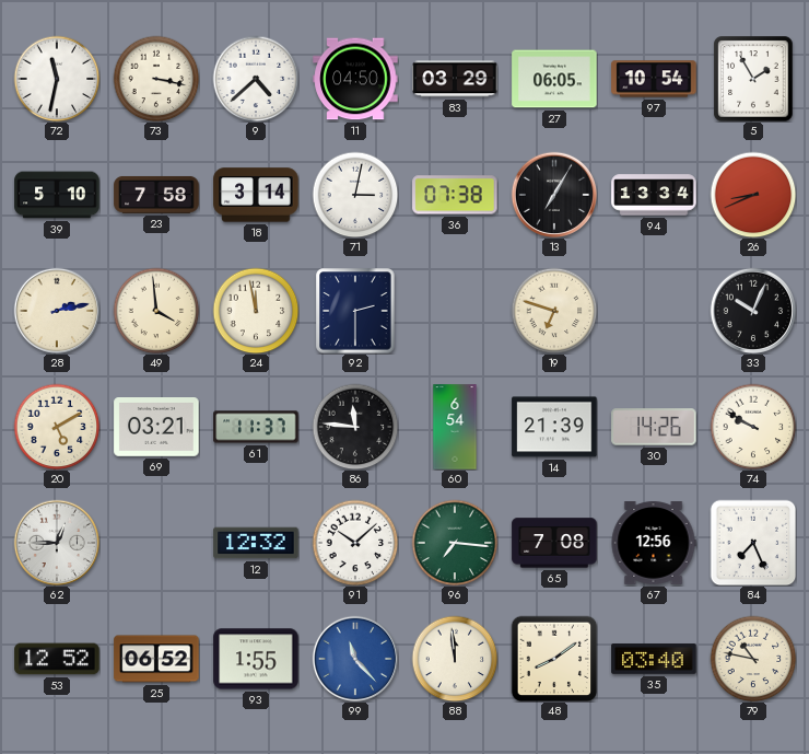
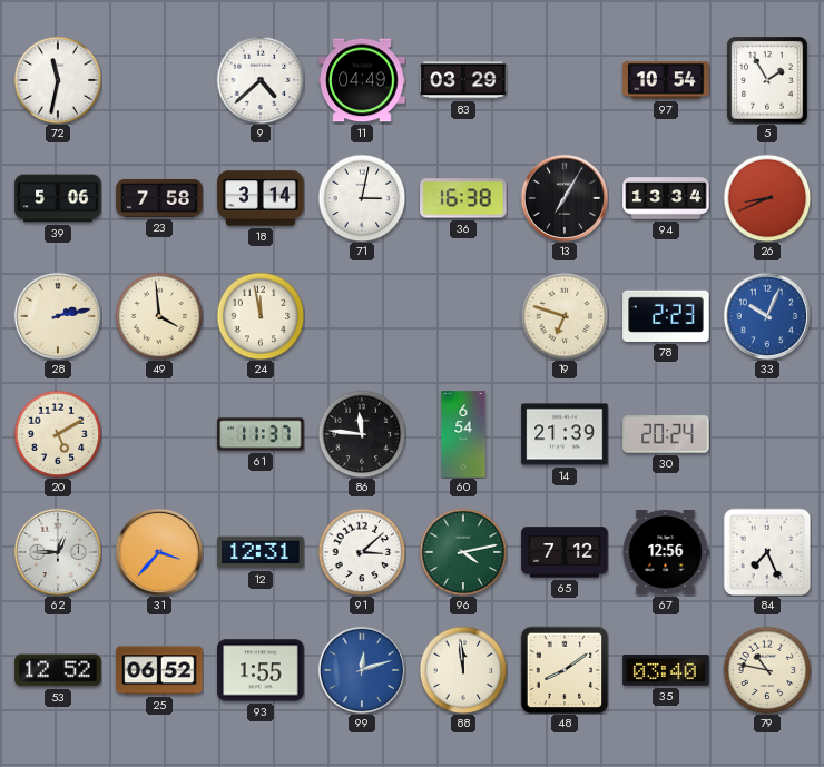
73: 3:17 -> none
11: 04:50 -> 04:49
27: 06:05 -> none
39: 5:10 -> 5:06
36: 07:38 -> 16:38
92: 2:30 -> none
78: none -> 2:23
33 dial: black -> blue
69: 03:21 -> none
30: 14:26 -> 20:24
74: 9:50 -> none
31: none -> 3:37
12: 12:32 -> 12:31
91: 10:08 -> 3:08
96: 7:16 -> 4:13
65: 7:08 -> 7:12
99: 11:23 -> 12:12
